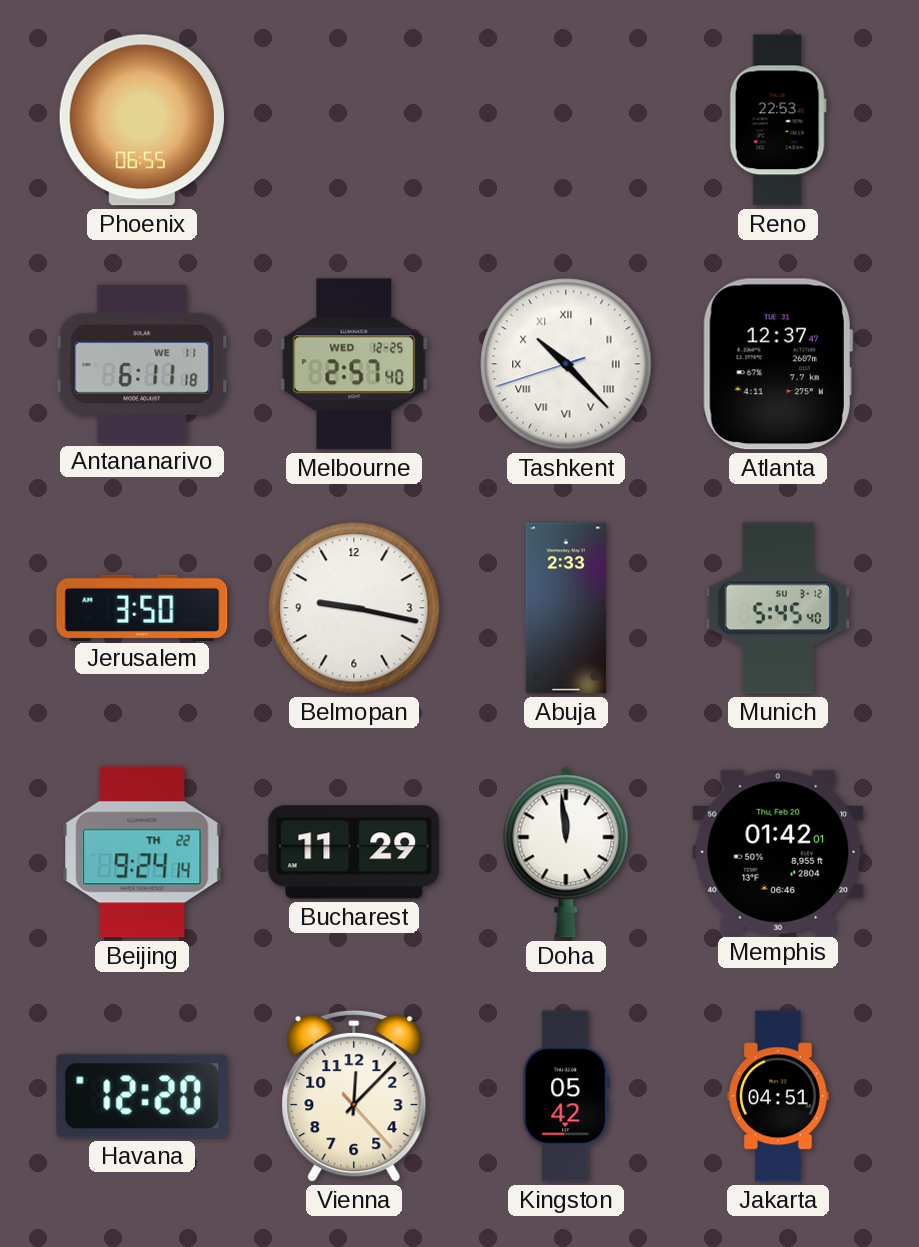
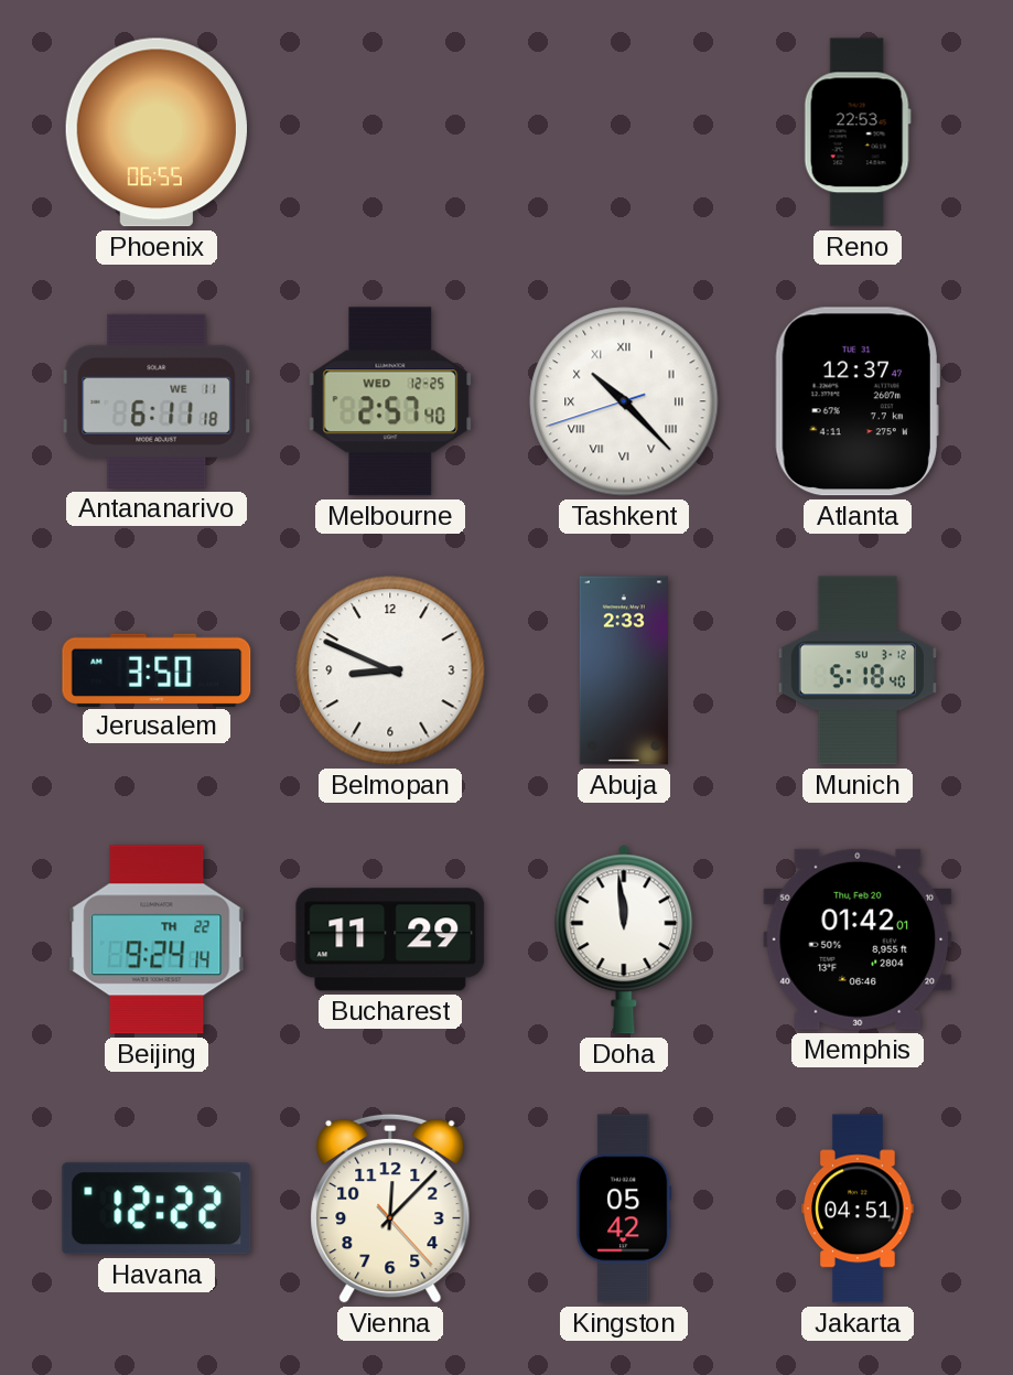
Belmopan: 9:17 -> 8:49
Munich: 5:45 -> 5:18
Havana: 12:20 -> 12:22
